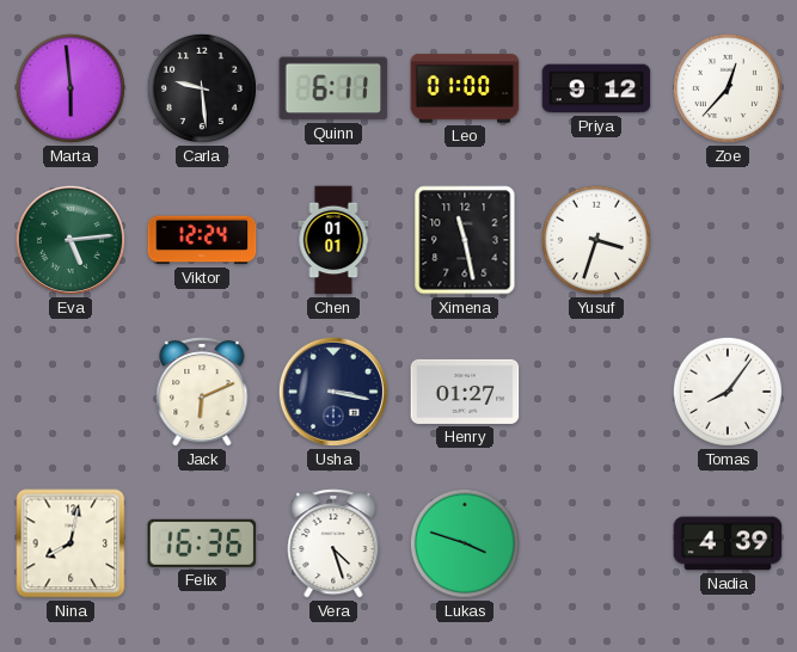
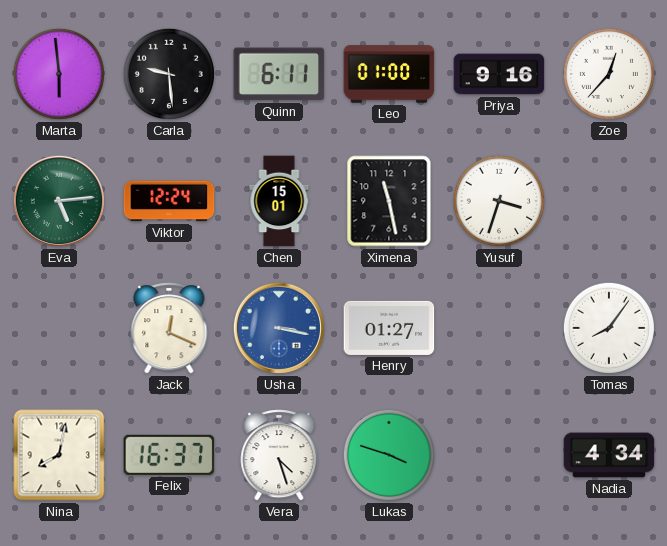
Priya: 9:12 -> 9:16
Chen: 01:01 -> 15:01
Jack: 6:11 -> 12:19
Usha dial: navy -> blue
Felix: 16:36 -> 16:37
Nadia: 4:39 -> 4:34
